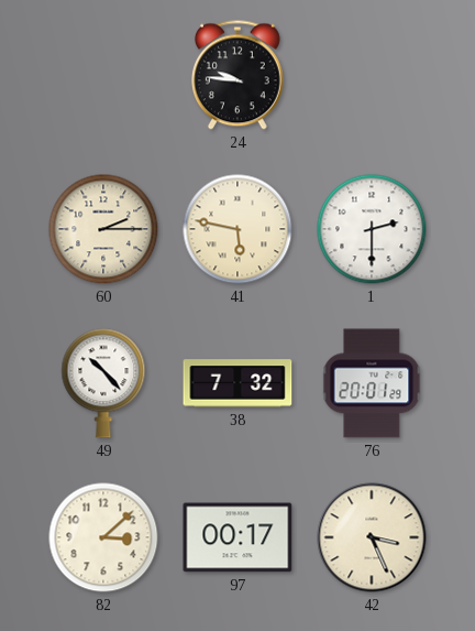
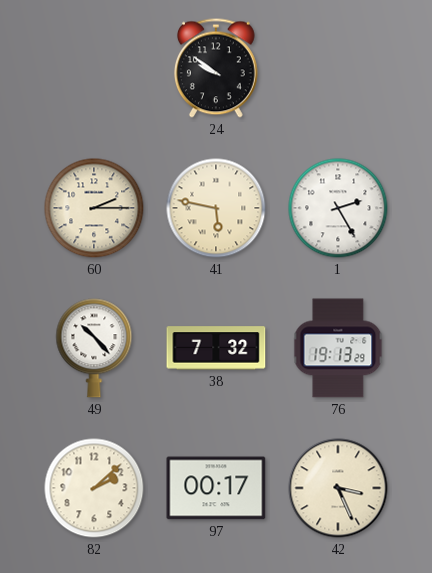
24: 9:46 -> 9:51
1: 2:30 -> 2:25
76: 20:01 -> 19:13
82: 3:08 -> 2:08
